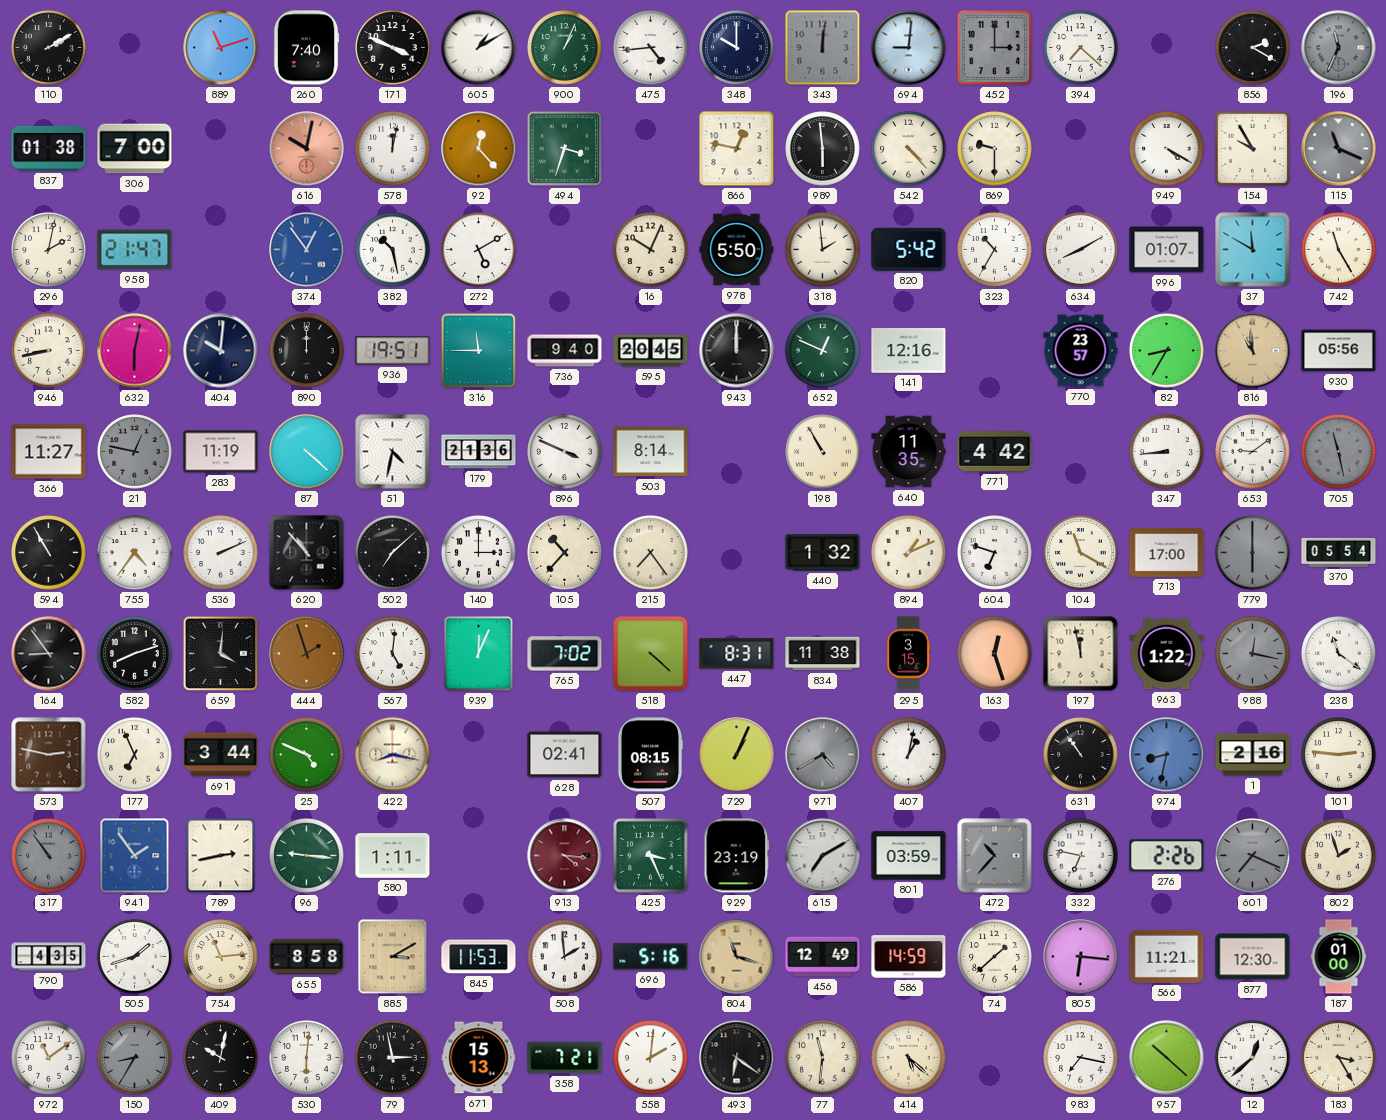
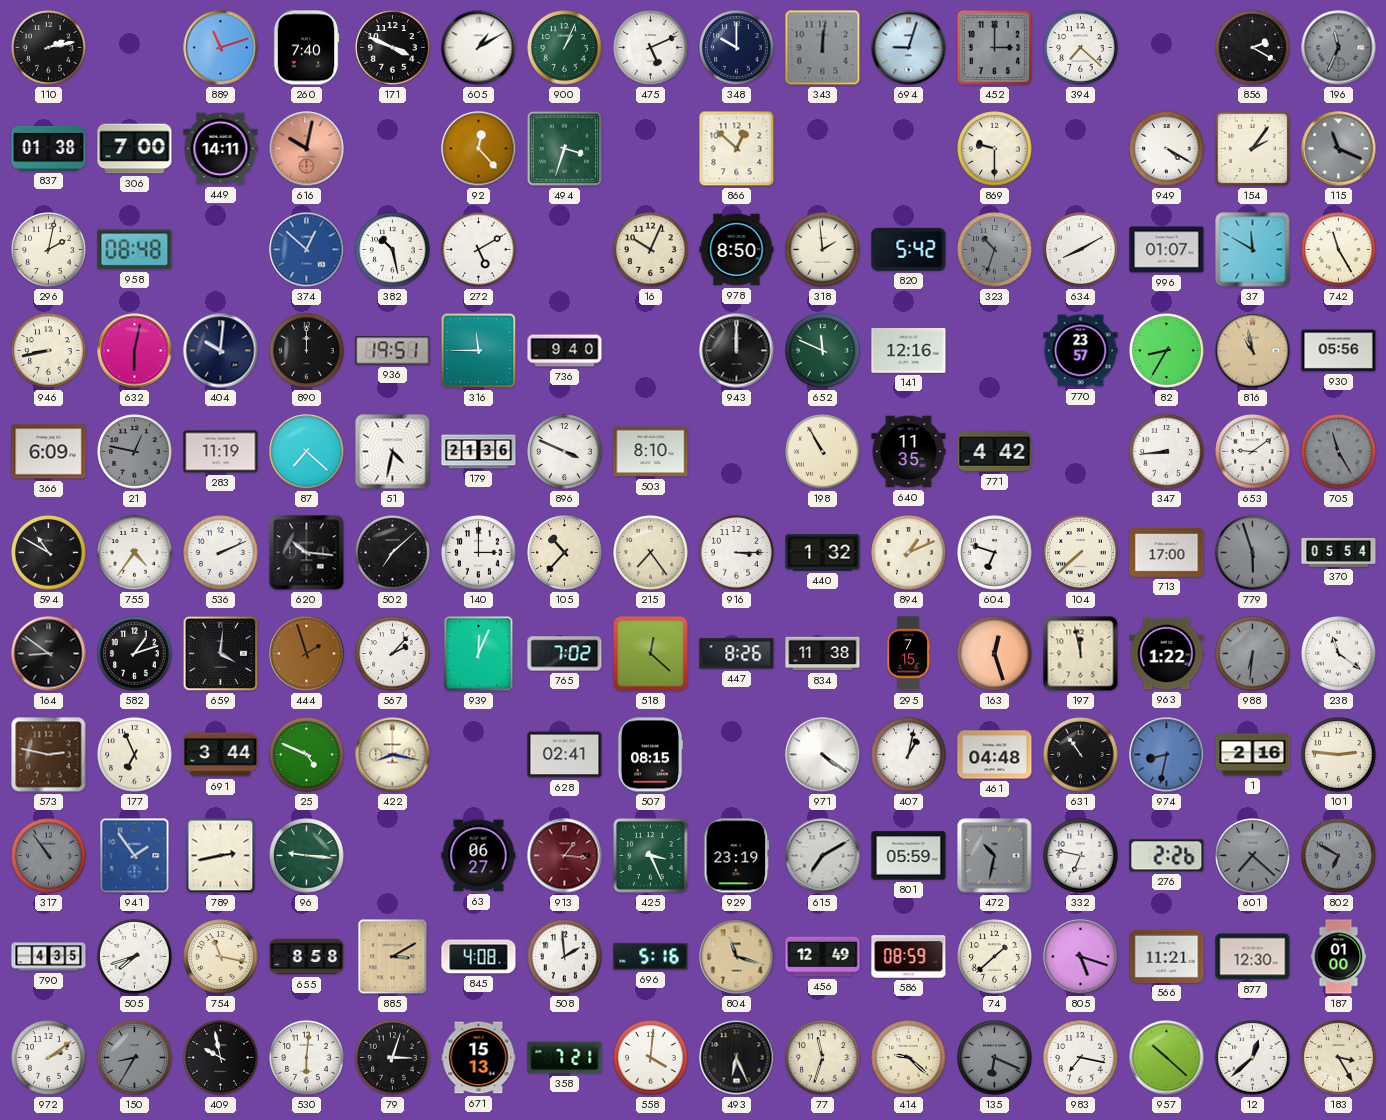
110: 2:10 -> 2:13
475: 4:44 -> 5:11
694: 9:01 -> 9:03
449: none -> 14:11
578: 12:02 -> none
866: 12:47 -> 12:52
989: 5:59 -> none
542: 4:23 -> none
154: 9:55 -> 2:06
958: 21:47 -> 08:48
374: 12:54 -> 12:52
978: 5:50 -> 8:50
323: 10:35 -> 10:33
323 dial: white -> grey
595: 20:45 -> none
652: 12:49 -> 11:49
816: 10:59 -> 10:58
366: 11:27 -> 6:09
87: 4:22 -> 7:22
503: 8:14 -> 8:10
705: 11:28 -> 11:25
594: 10:55 -> 10:50
620: 10:53 -> 10:16
916: none -> 3:15
104: 11:20 -> 7:38
779: 6:00 -> 5:57
164: 8:54 -> 8:51
582: 8:12 -> 1:12
567: 5:01 -> 2:07
518: 4:22 -> 12:22
447: 8:31 -> 8:26
295: 3:15 -> 7:15
988: 12:17 -> 6:31
729: 1:04 -> none
971: 4:40 -> 4:21
971 dial: grey -> white
461: none -> 04:48
580: 1:11 -> none
63: none -> 06:27
913: 4:16 -> 1:16
801: 03:59 -> 05:59
472: 10:37 -> 10:32
601: 7:19 -> 7:22
802: 1:57 -> 6:50
802 dial: cream -> grey
505: 1:42 -> 7:42
754: 11:14 -> 11:17
845: 11:53 -> 4:08
586: 14:59 -> 08:59
805: 6:16 -> 5:18
972: 11:09 -> 2:09
409: 10:02 -> 9:58
79: 2:58 -> 3:03
558: 2:01 -> 4:01
493: 6:21 -> 6:26
77: 11:31 -> 11:33
414: 5:22 -> 9:22
135: none -> 6:19
